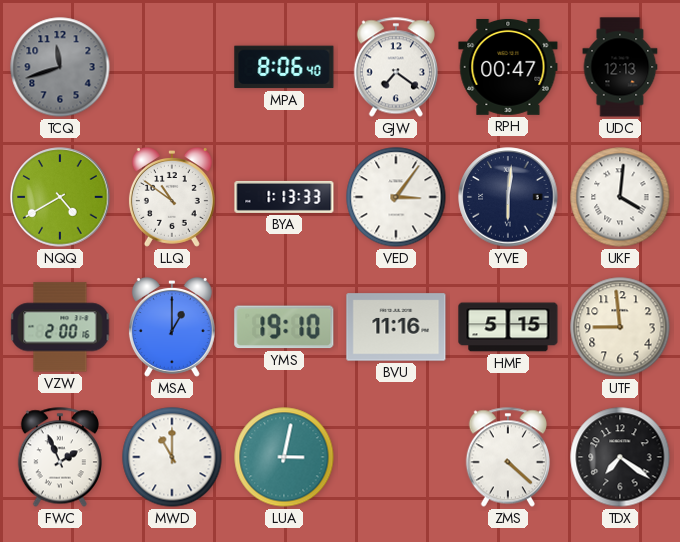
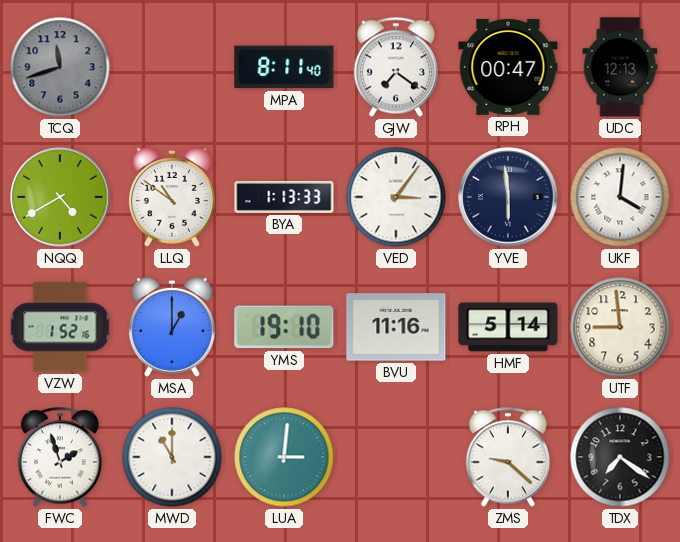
MPA: 8:06 -> 8:11
YVE: 6:01 -> 5:59
VZW: 2:00 -> 1:52
HMF: 5:15 -> 5:14
FWC: 1:56 -> 1:57
LUA: 3:02 -> 3:01
ZMS: 4:22 -> 9:22
